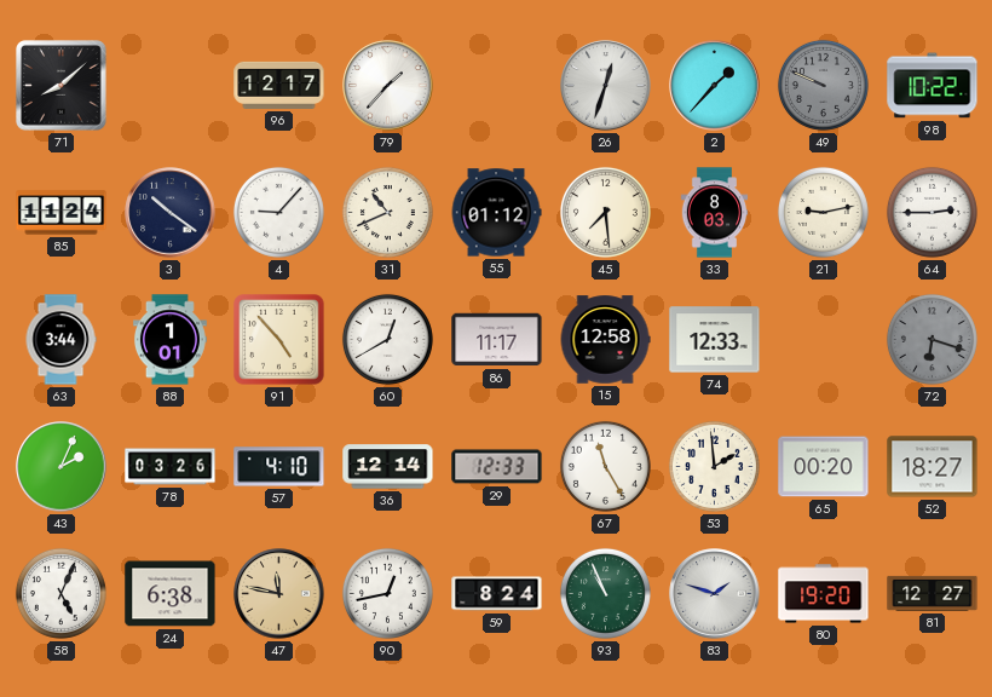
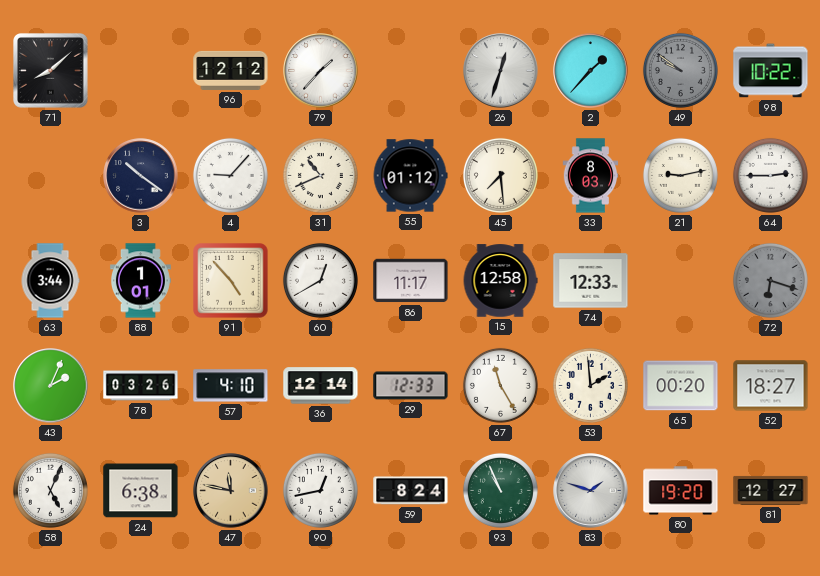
96: 12:17 -> 12:12
49: 9:49 -> 9:51
85: 11:24 -> none
